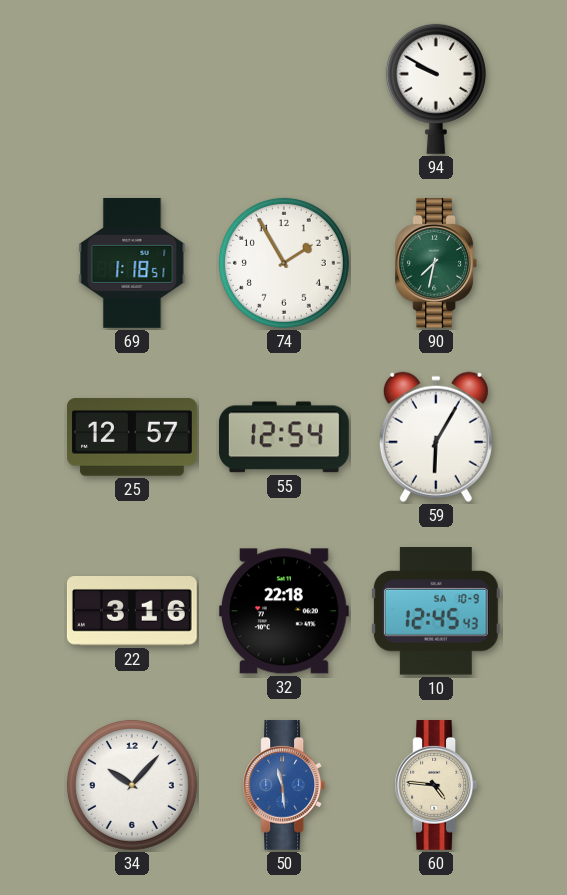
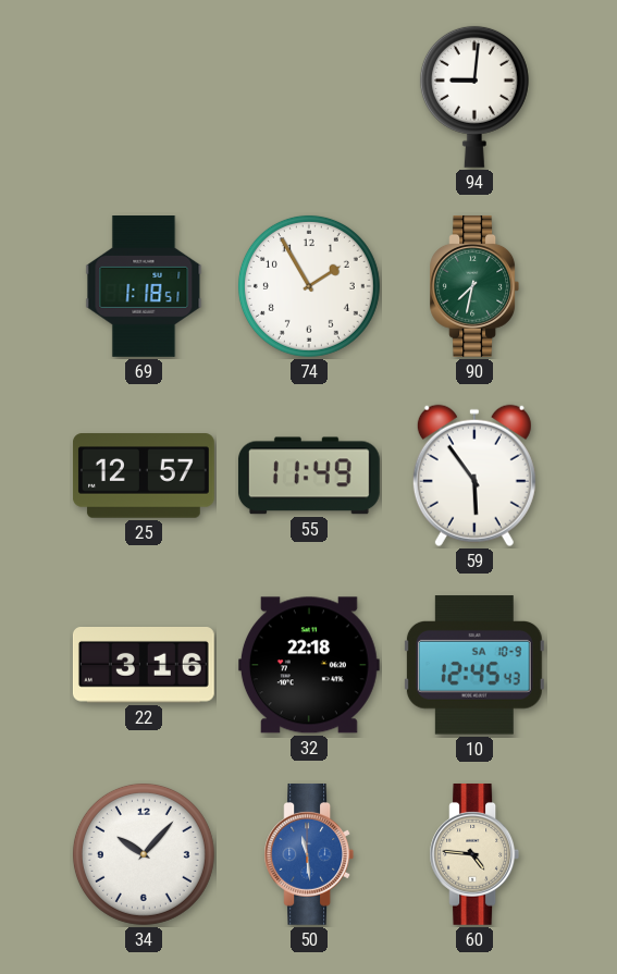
94: 9:50 -> 9:01
55: 12:54 -> 11:49
59: 6:05 -> 5:54
